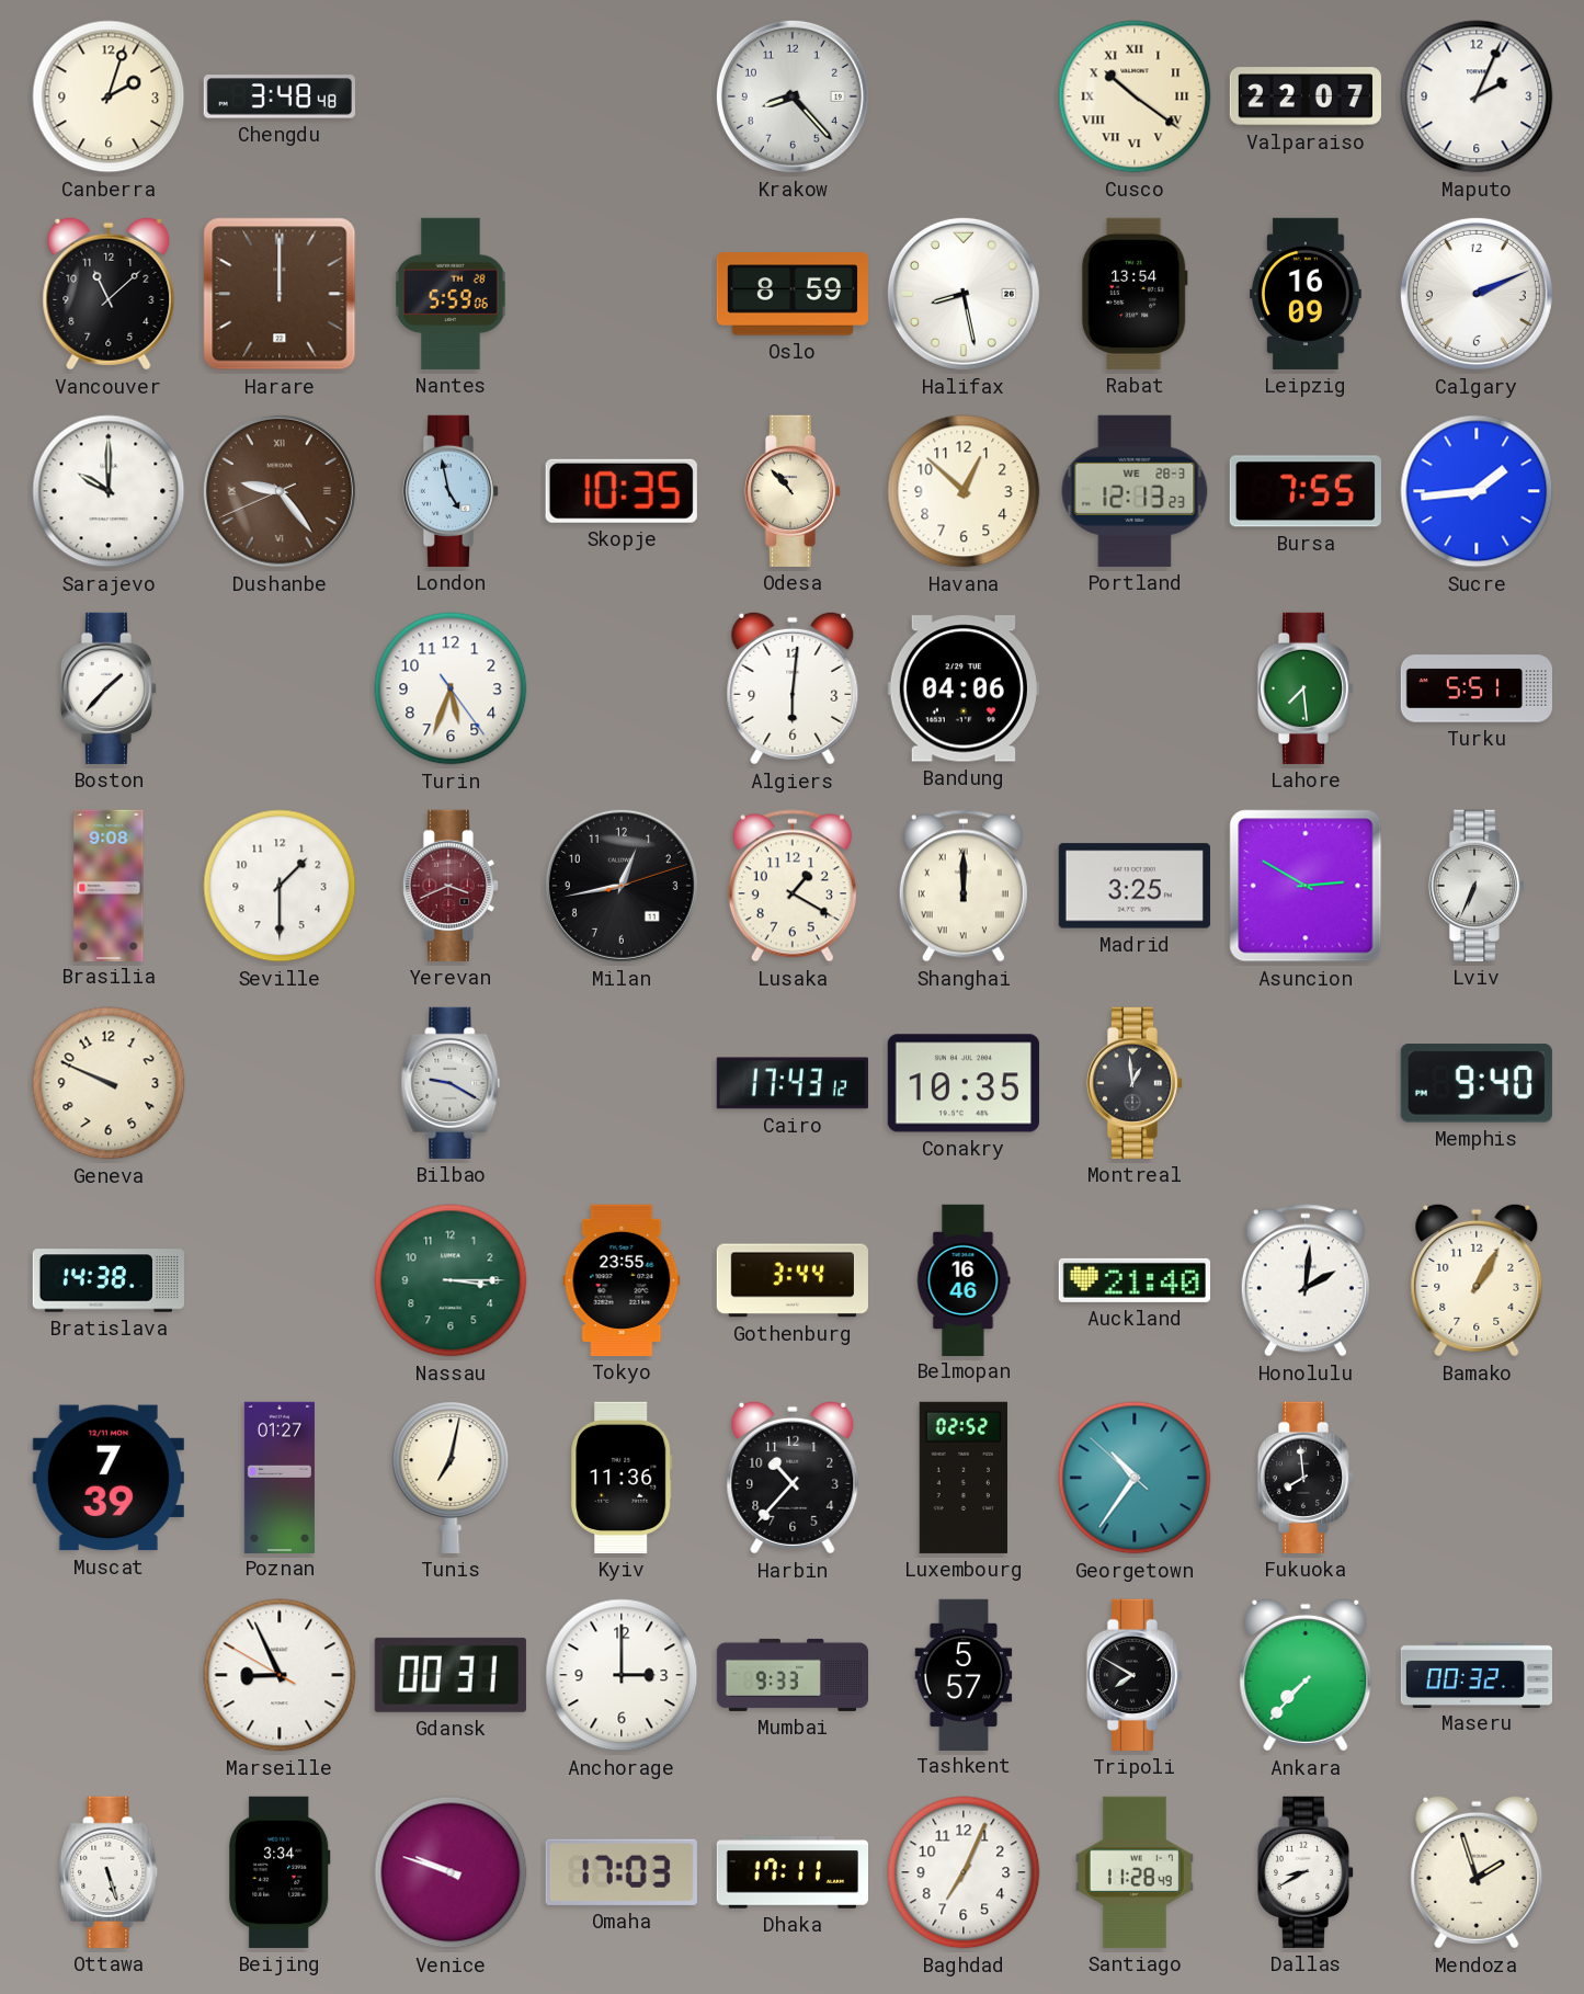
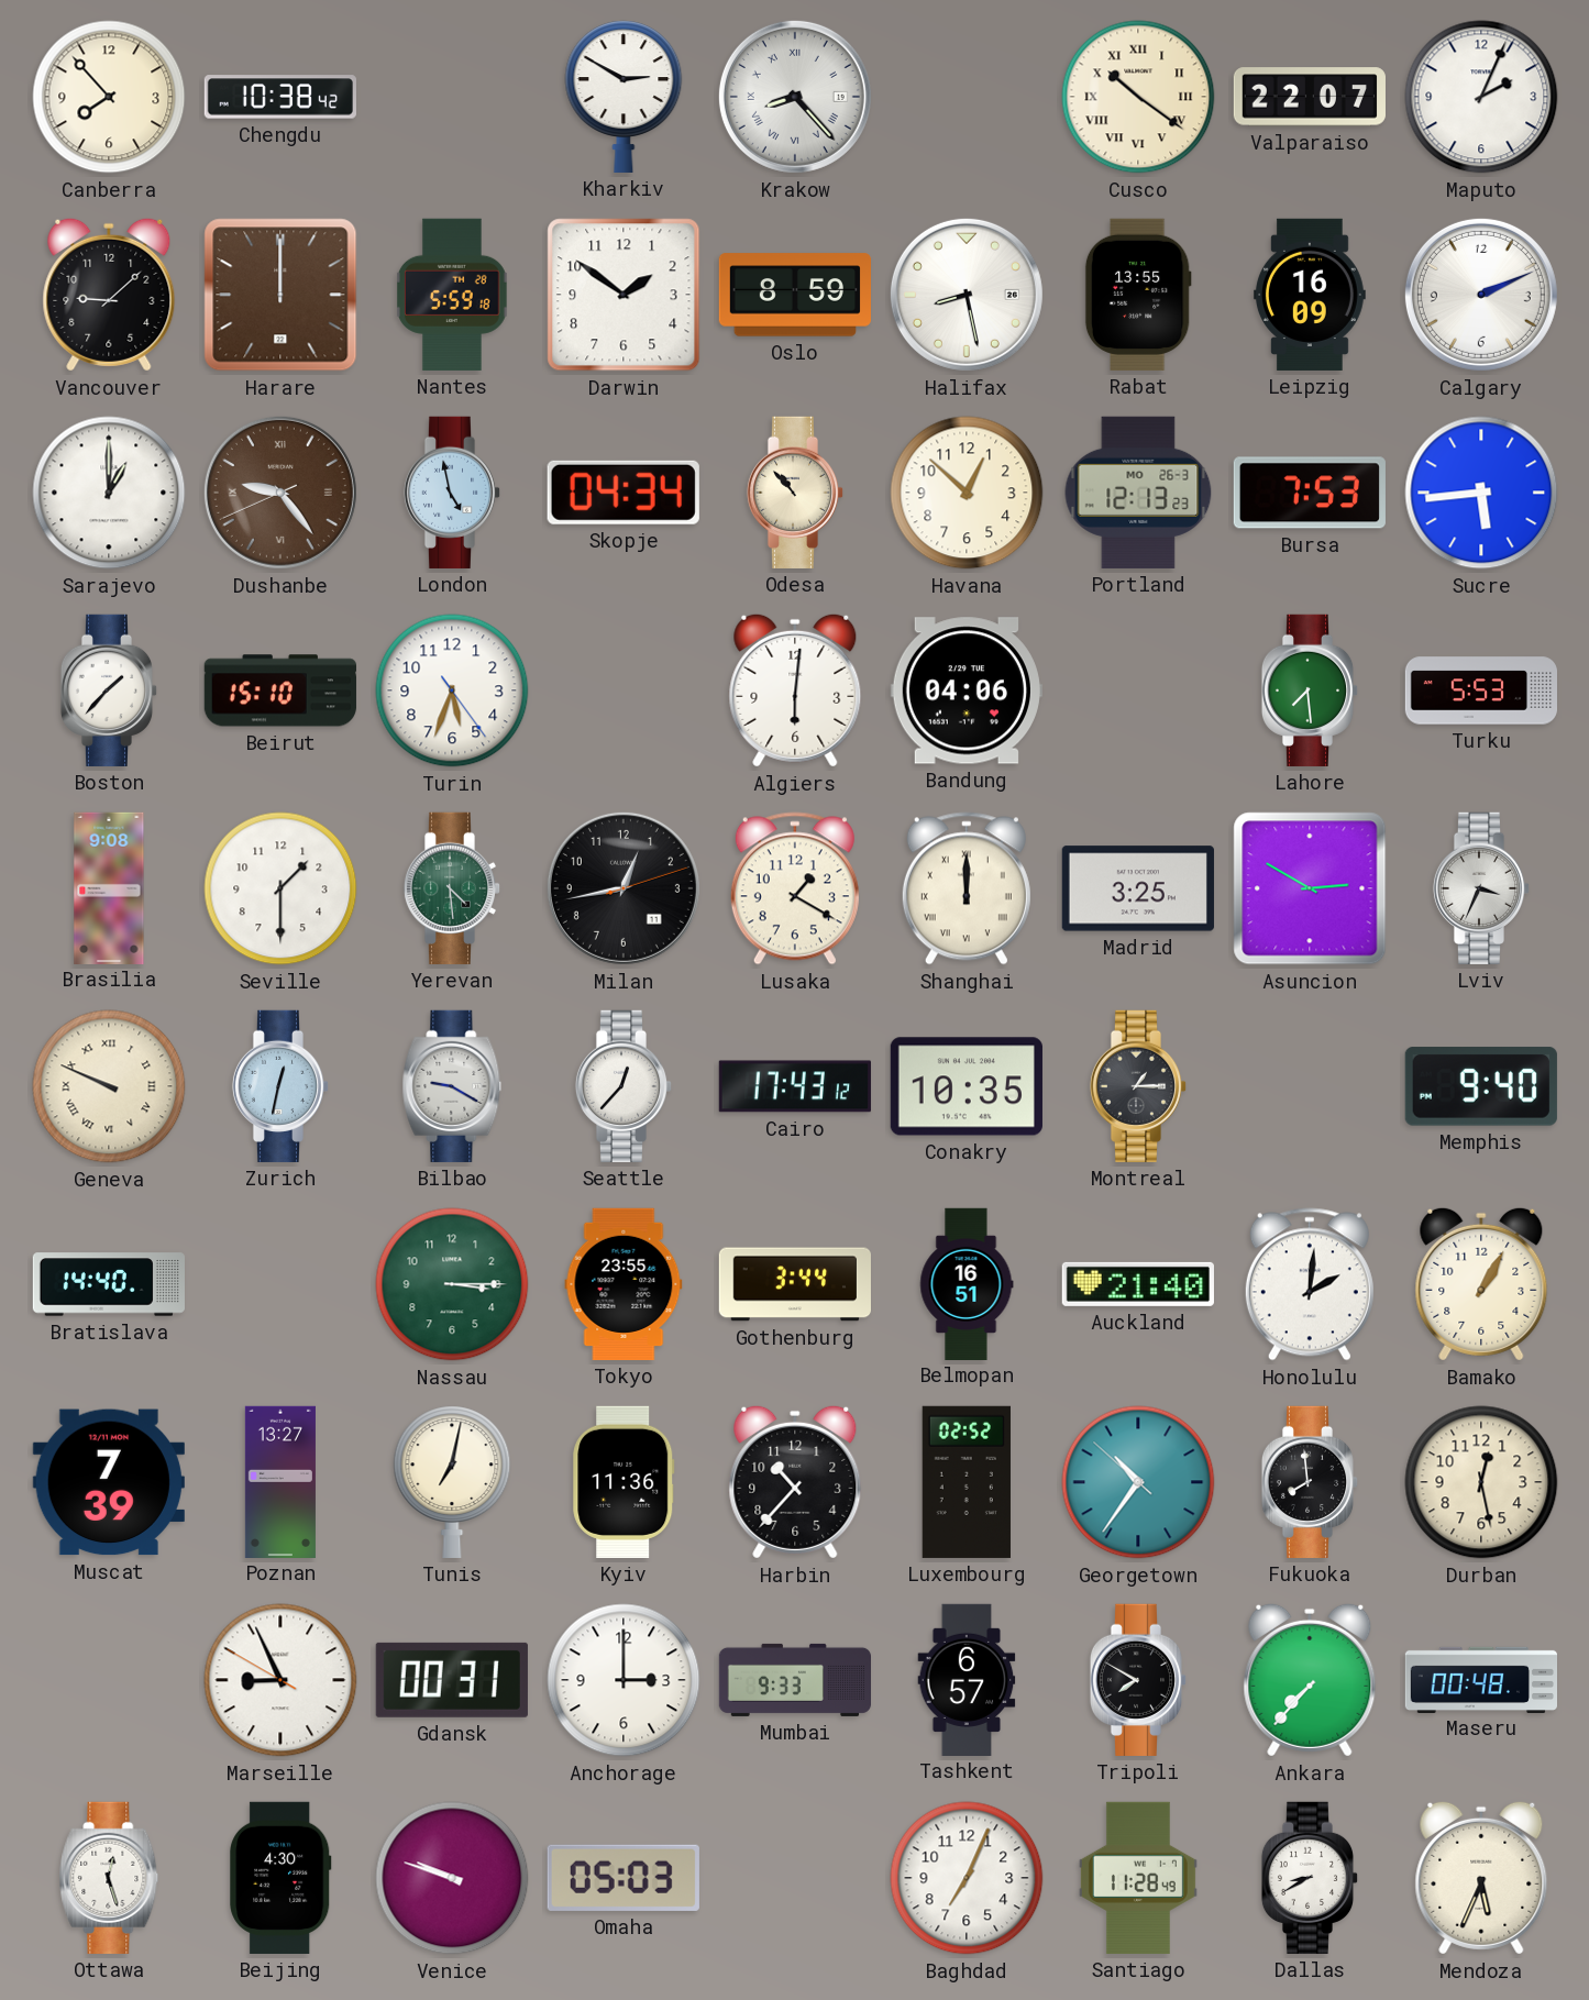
Canberra: 2:03 -> 7:53
Chengdu: 3:48 -> 10:38
Kharkiv: none -> 2:50
Krakow numerals: Arabic -> Roman
Vancouver: 11:08 -> 9:08
Nantes: 5:59:06 -> 5:59:18
Darwin: none -> 1:51
Rabat: 13:54 -> 13:55
Sarajevo: 10:00 -> 1:00
Skopje: 10:35 -> 04:34
Portland date: WE 28-3 -> MO 26-3
Bursa: 7:55 -> 7:53
Sucre: 1:44 -> 5:44
Beirut: none -> 15:10
Turku: 5:51 -> 5:53
Yerevan: 3:41 -> 4:29
Yerevan dial: burgundy -> green
Lviv: 6:34 -> 3:34
Geneva numerals: Arabic -> Roman
Zurich: none -> 12:32
Seattle: none -> 12:37
Montreal: 12:59 -> 1:15
Bratislava: 14:38 -> 14:40
Belmopan: 16:46 -> 16:51
Poznan: 01:27 -> 13:27
Durban: none -> 12:28
Tashkent: 5:57 -> 6:57
Maseru: 00:32 -> 00:48
Ottawa: 5:27 -> 12:27
Beijing: 3:34 -> 4:30
Omaha: 17:03 -> 05:03
Dhaka: 17:11 -> none
Mendoza: 1:57 -> 5:34
